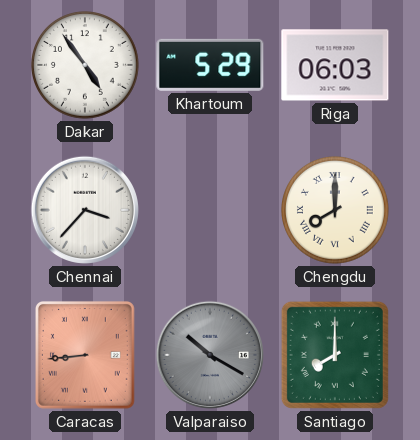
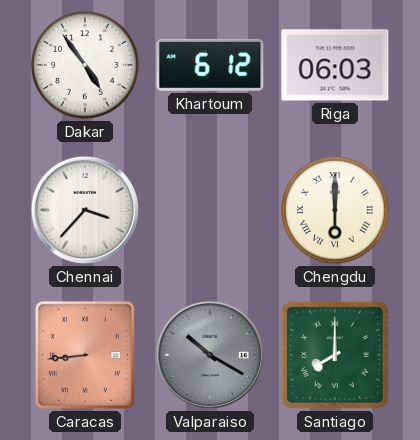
Khartoum: 5:29 -> 6:12
Chengdu: 8:00 -> 6:00
